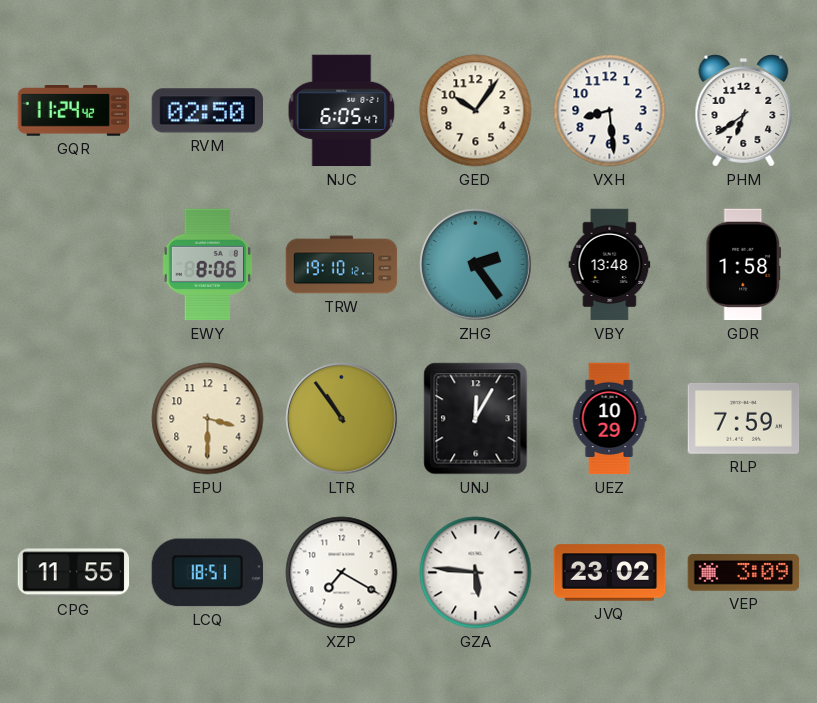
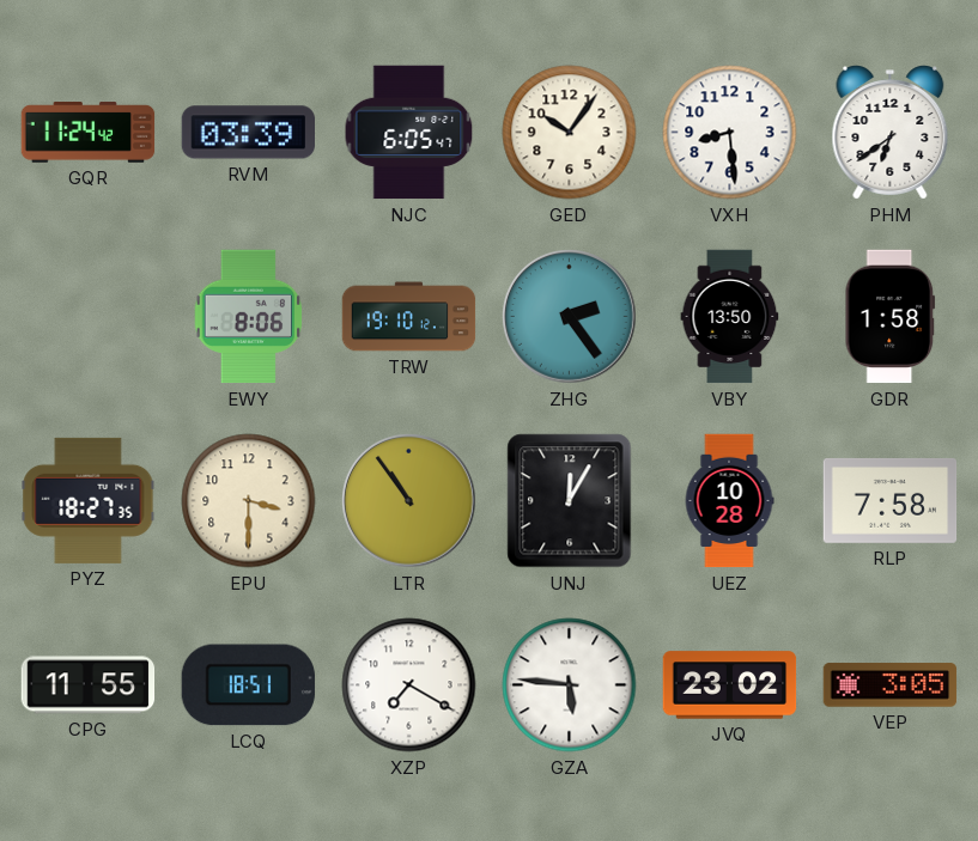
RVM: 02:50 -> 03:39
VBY: 13:48 -> 13:50
PYZ: none -> 18:27
UEZ: 10:29 -> 10:28
RLP: 7:59 -> 7:58
VEP: 3:09 -> 3:05
